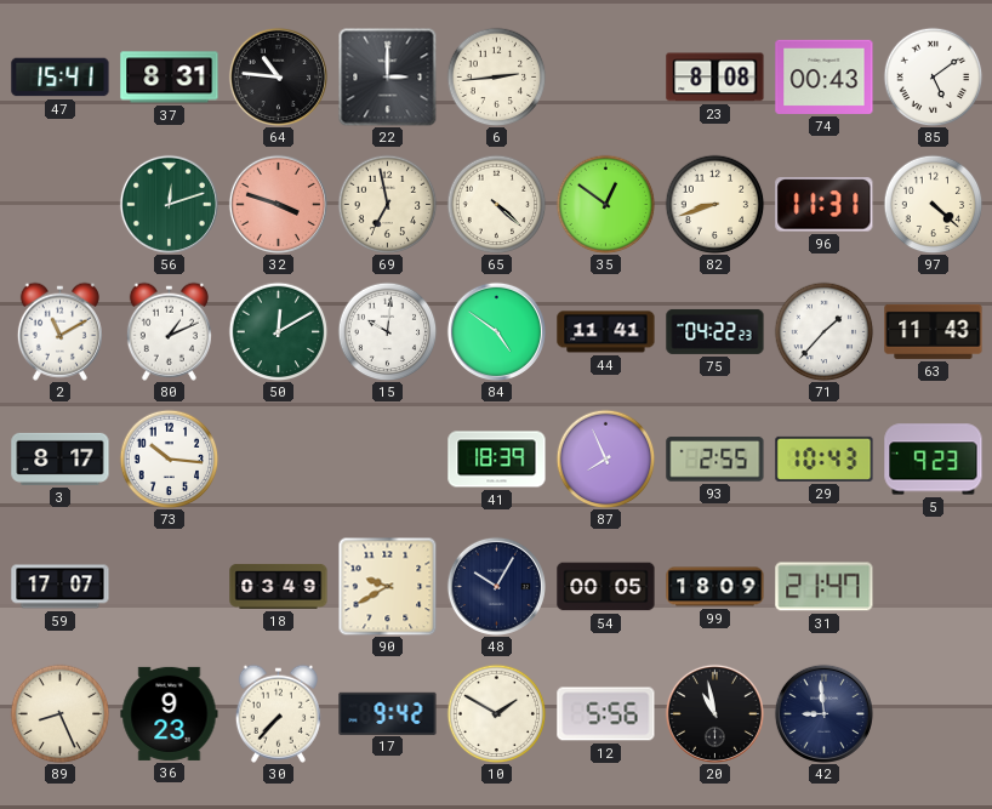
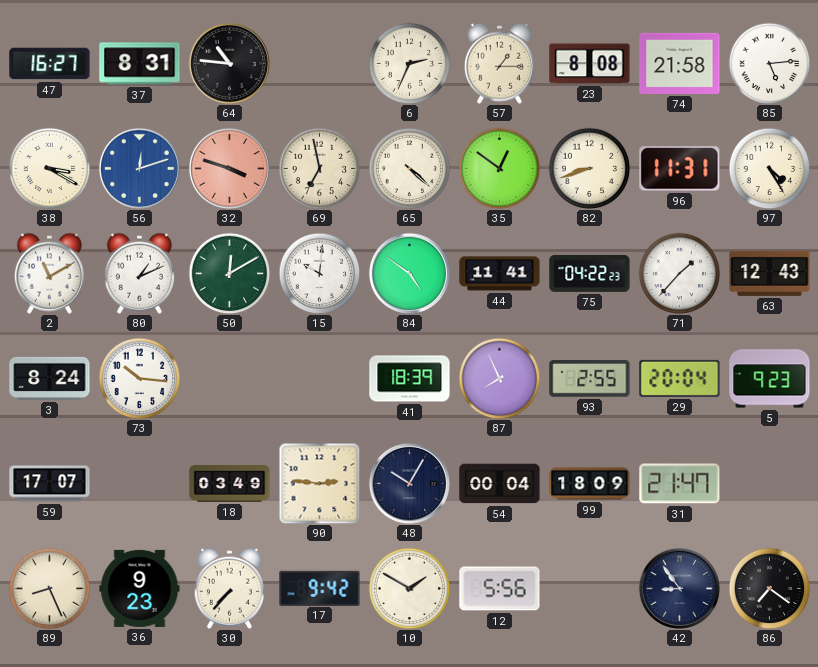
47: 15:41 -> 16:27
22: 3:00 -> none
6: 2:44 -> 2:34
57: none -> 1:15
74: 00:43 -> 21:58
85: 5:09 -> 5:14
38: none -> 3:20
56 dial: green -> blue
97: 4:22 -> 4:25
63: 11:43 -> 12:43
3: 8:17 -> 8:24
29: 10:43 -> 20:04
90: 9:40 -> 2:46
54: 00:05 -> 00:04
20: 10:58 -> none
42: 8:59 -> 8:54
86: none -> 7:21
